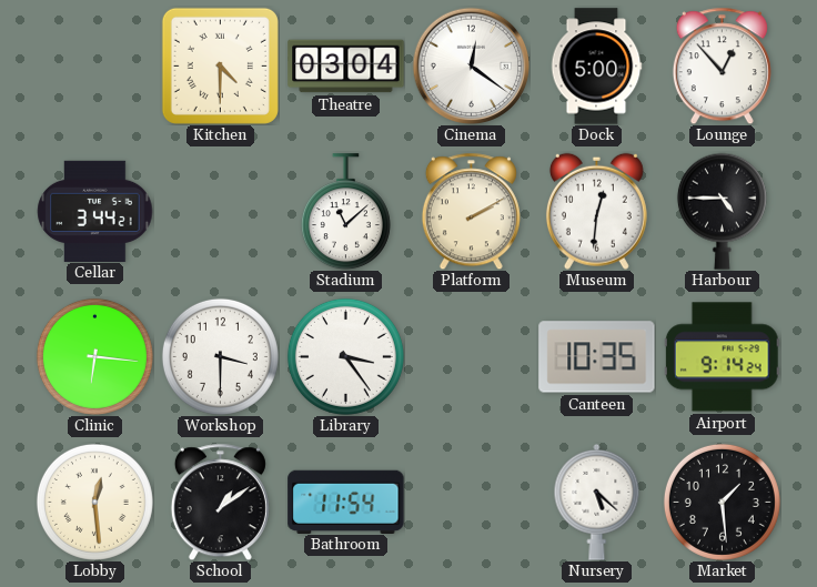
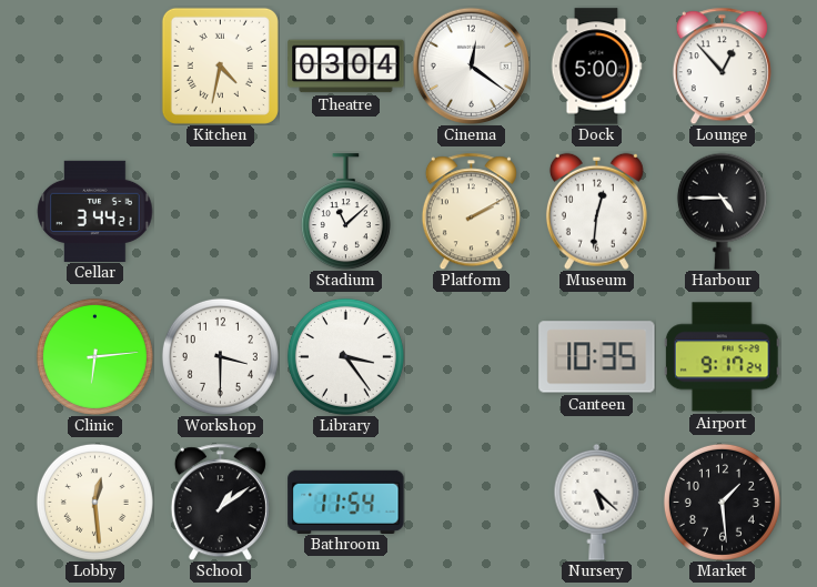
Kitchen: 4:30 -> 4:32
Clinic: 6:16 -> 6:14
Airport: 9:14 -> 9:17
